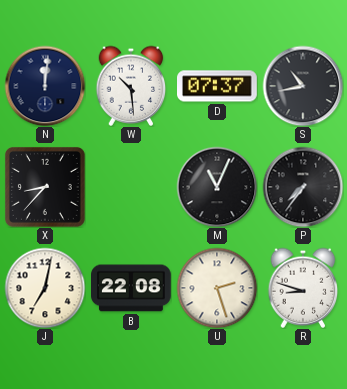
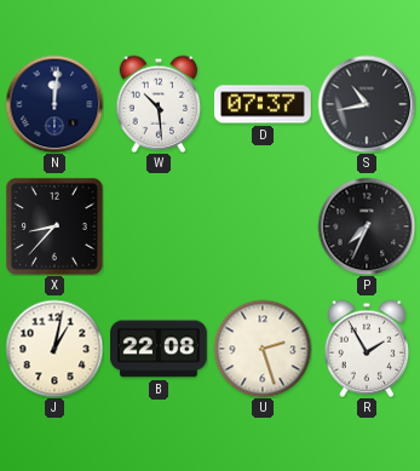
M: 11:04 -> none
P: 7:36 -> 7:34
J: 7:02 -> 1:02
R: 8:48 -> 1:55
